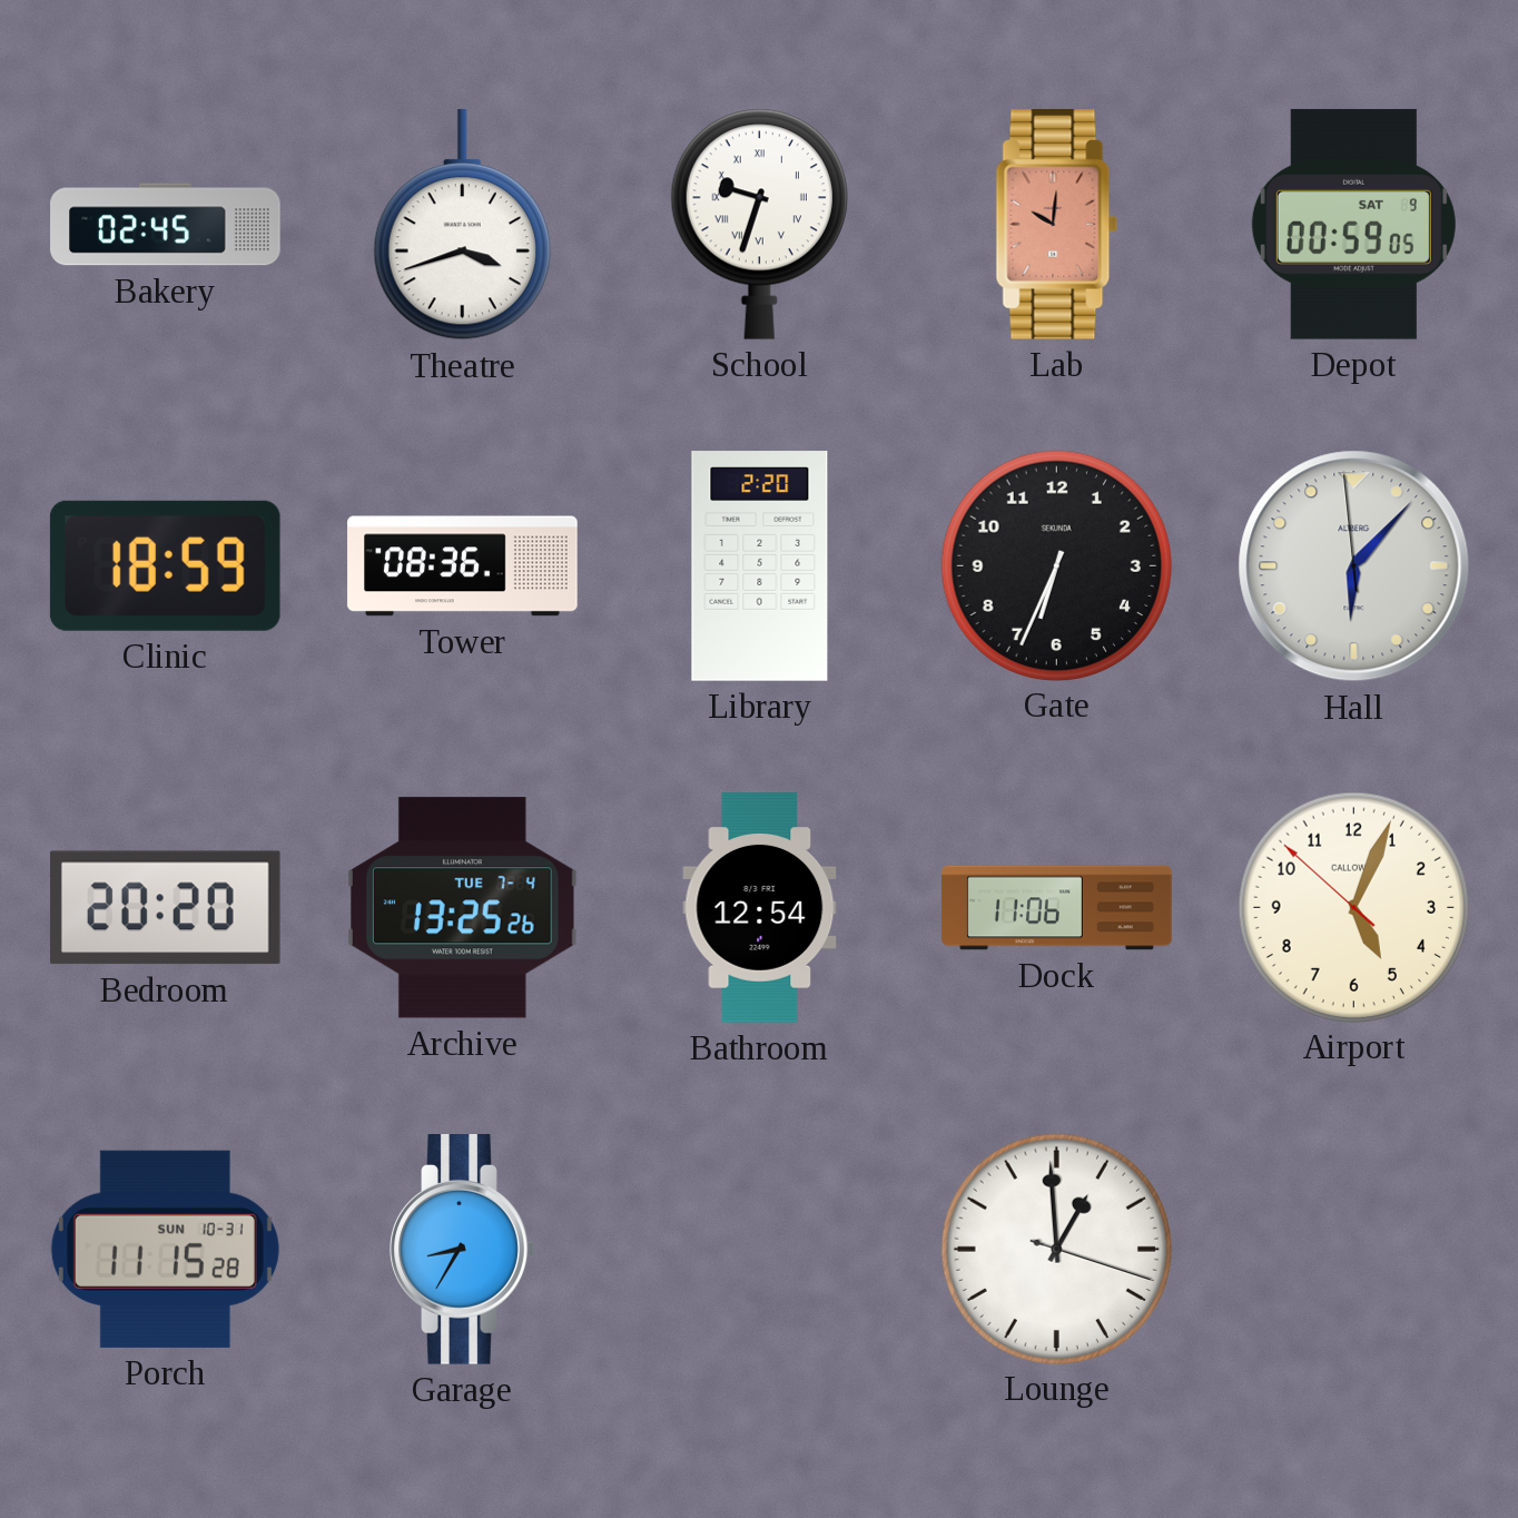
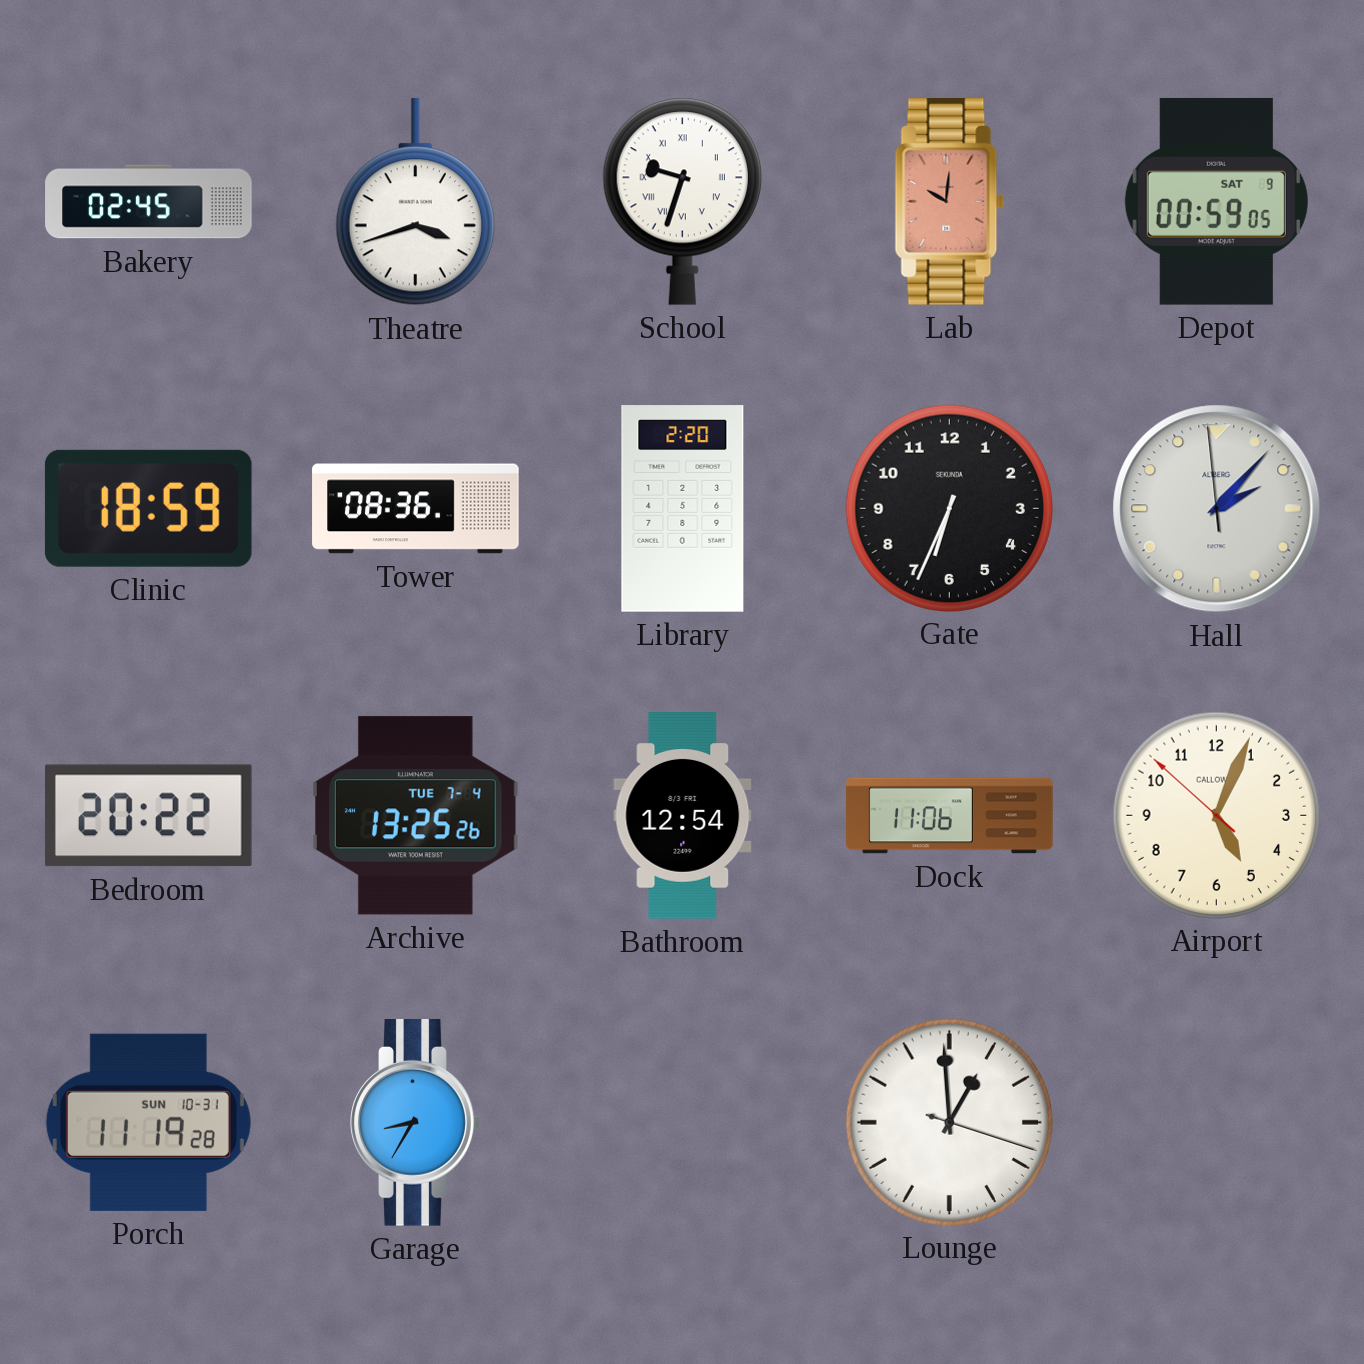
Hall: 6:06 -> 2:06
Bedroom: 20:20 -> 20:22
Porch: 11:15 -> 11:19
